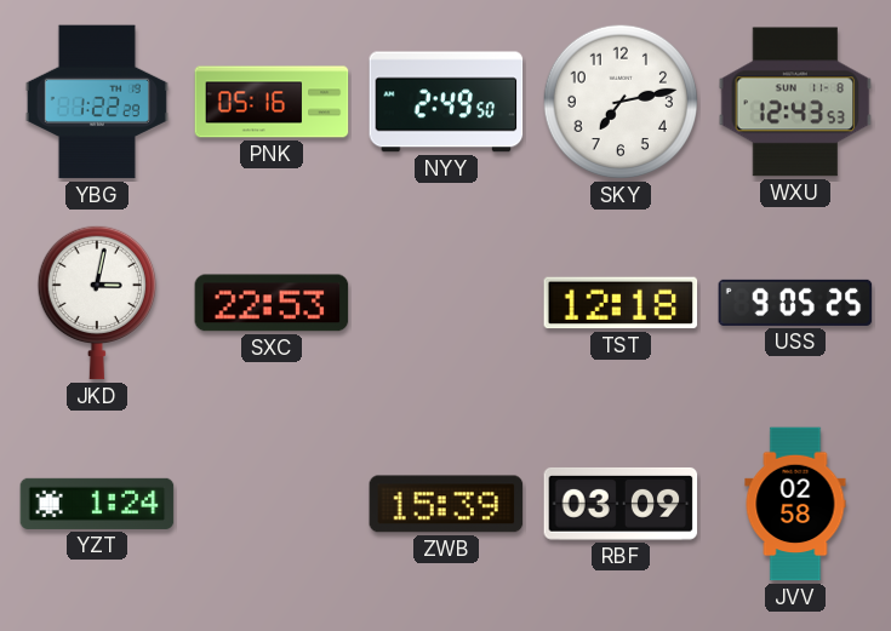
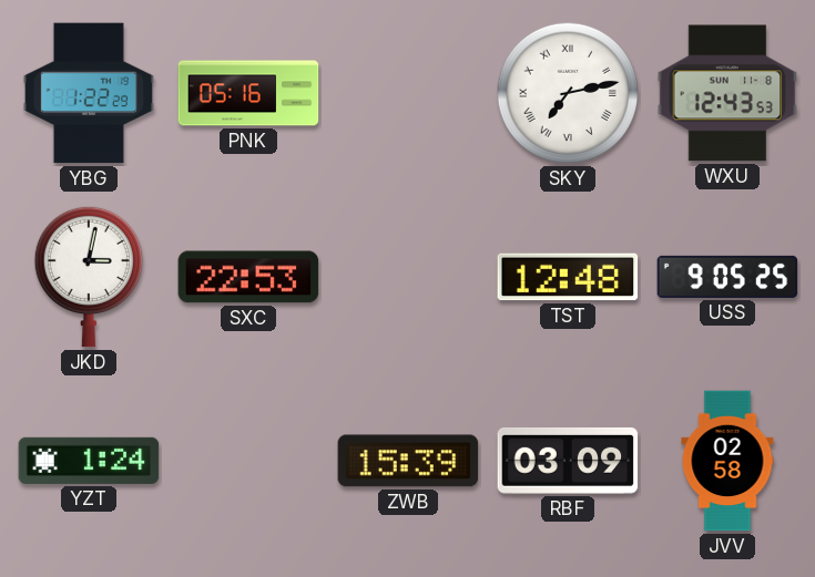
NYY: 2:49 -> none
SKY numerals: Arabic -> Roman
TST: 12:18 -> 12:48
